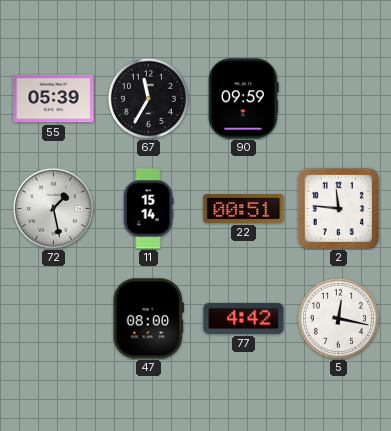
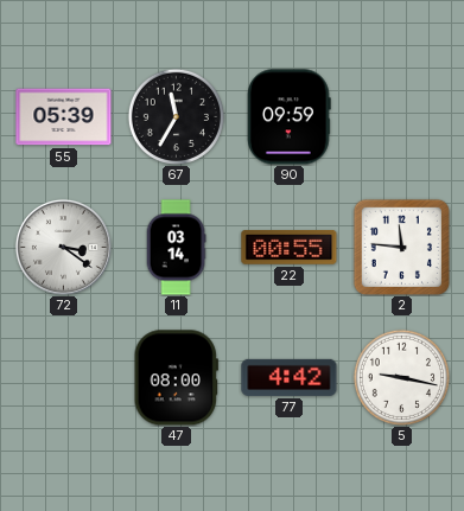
72: 1:28 -> 3:21
11: 15:14 -> 03:14
22: 00:51 -> 00:55
5: 12:17 -> 9:17
